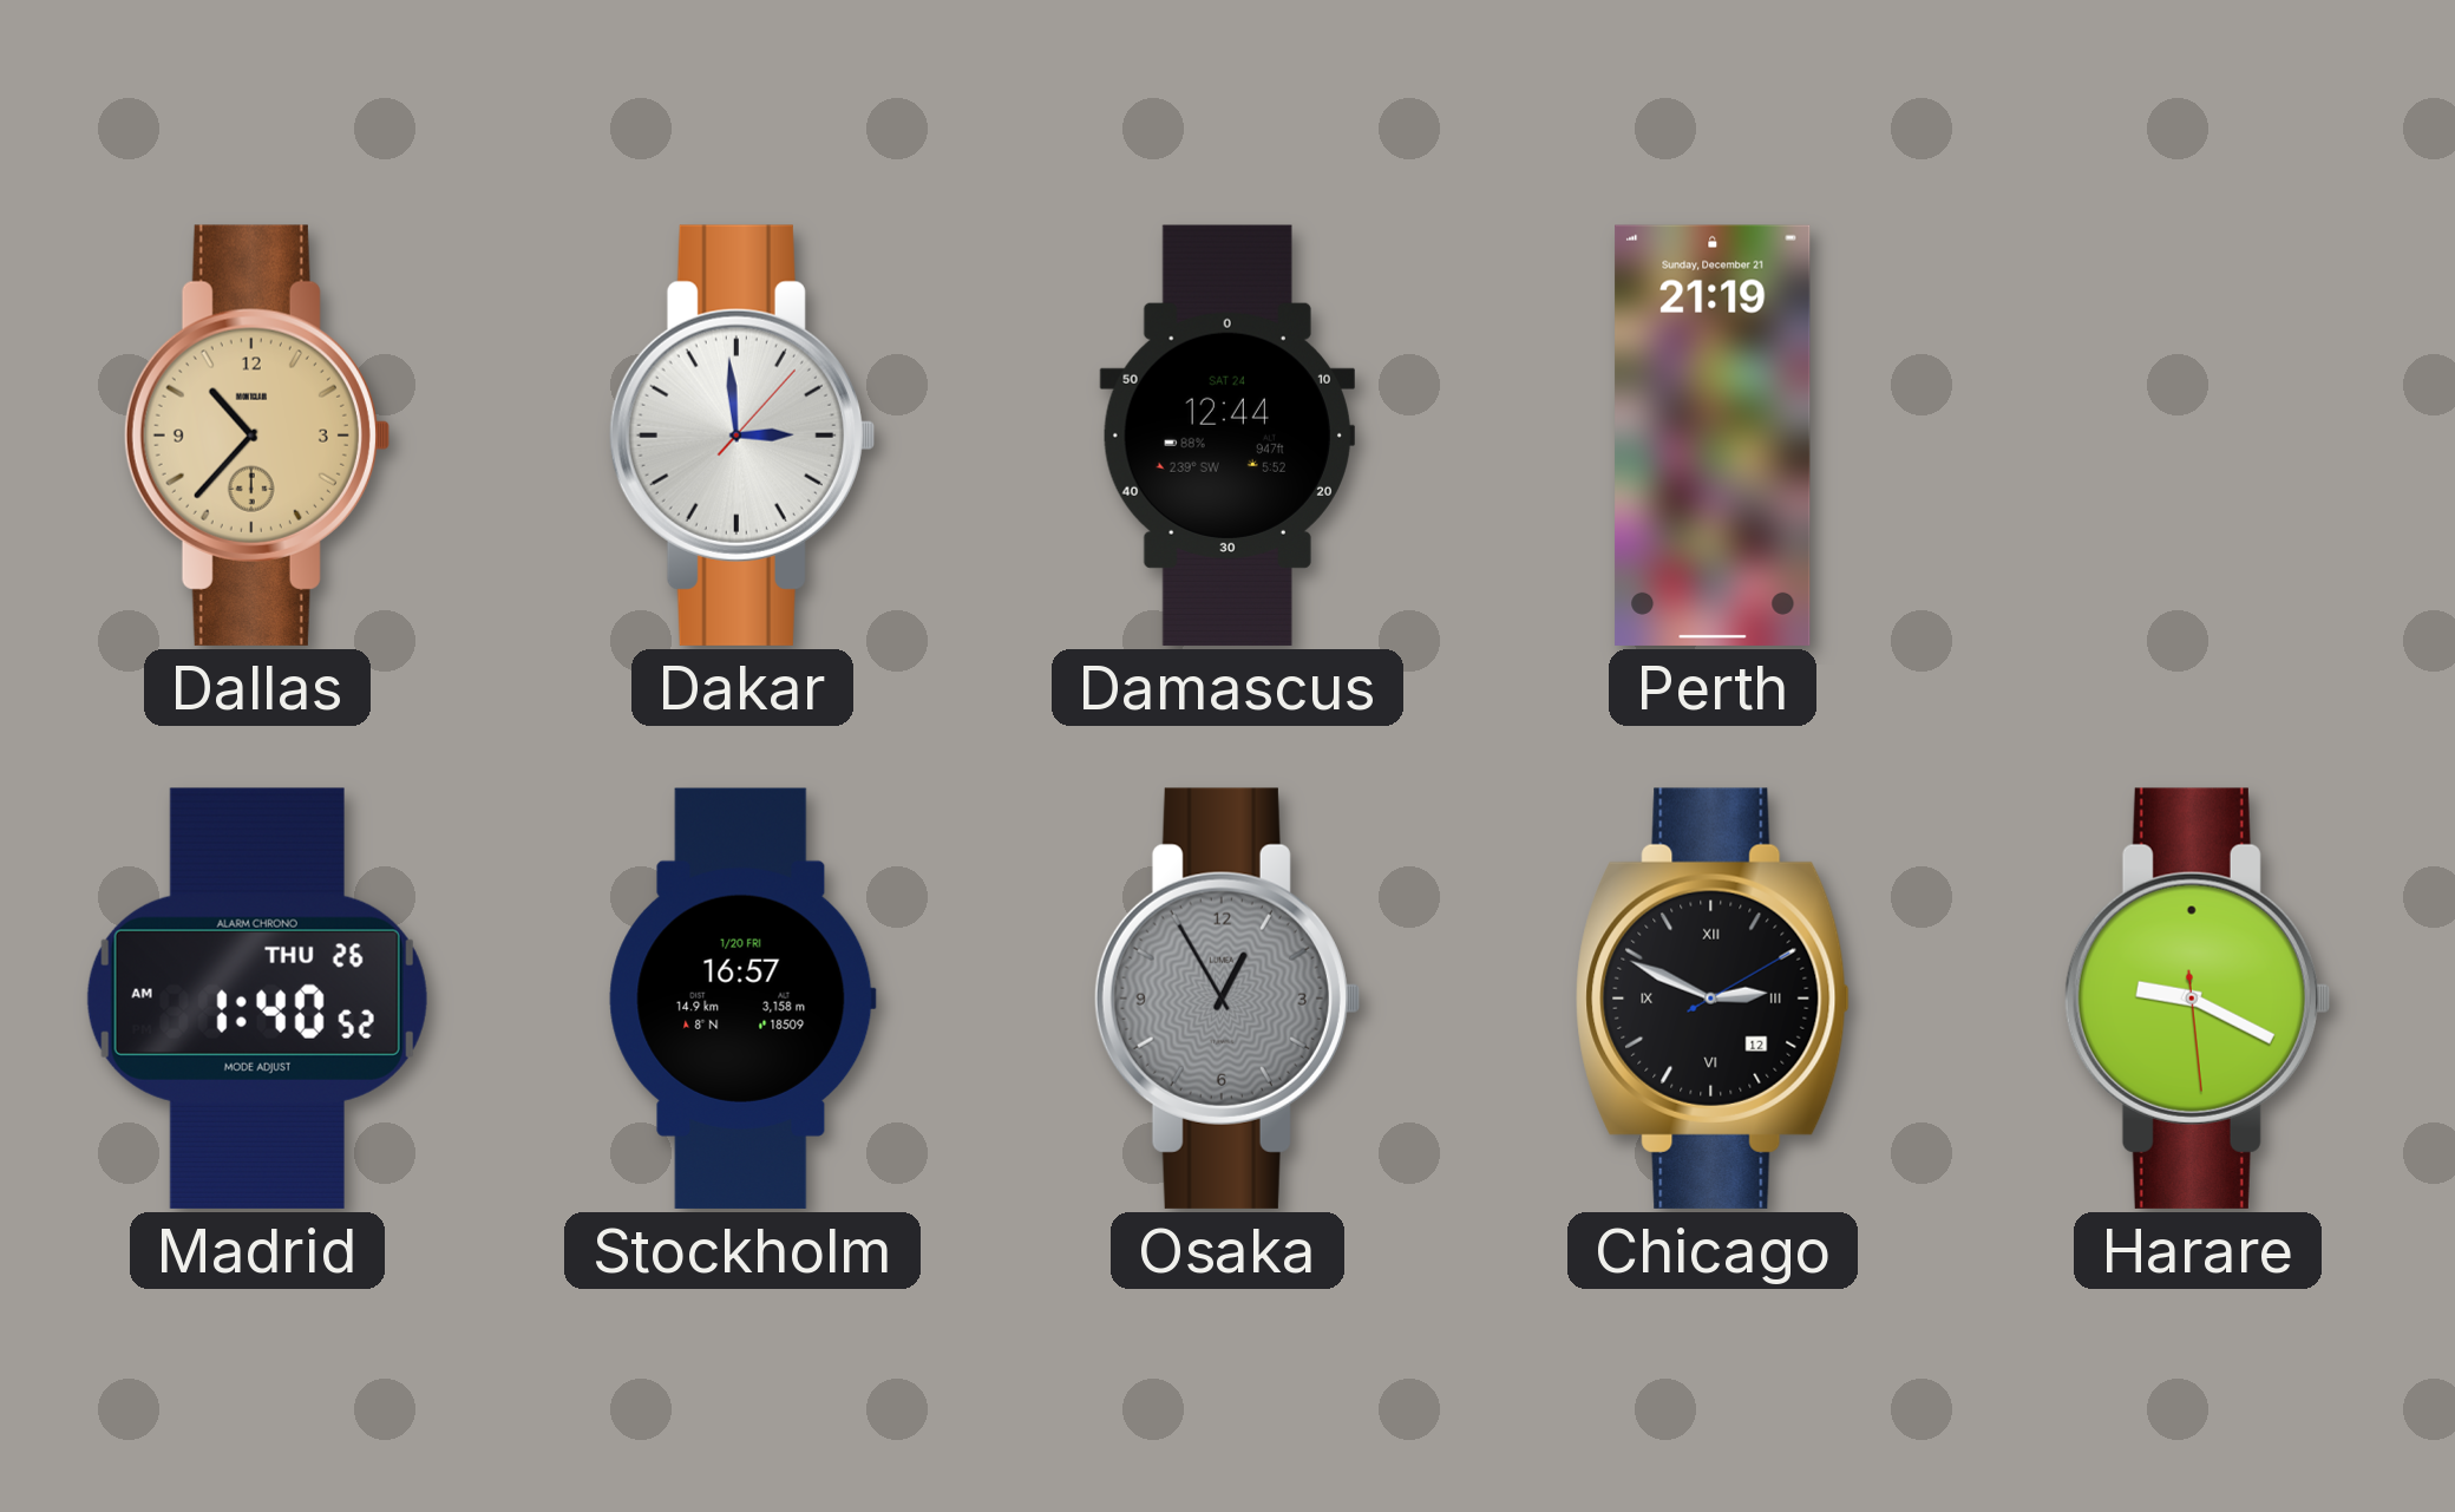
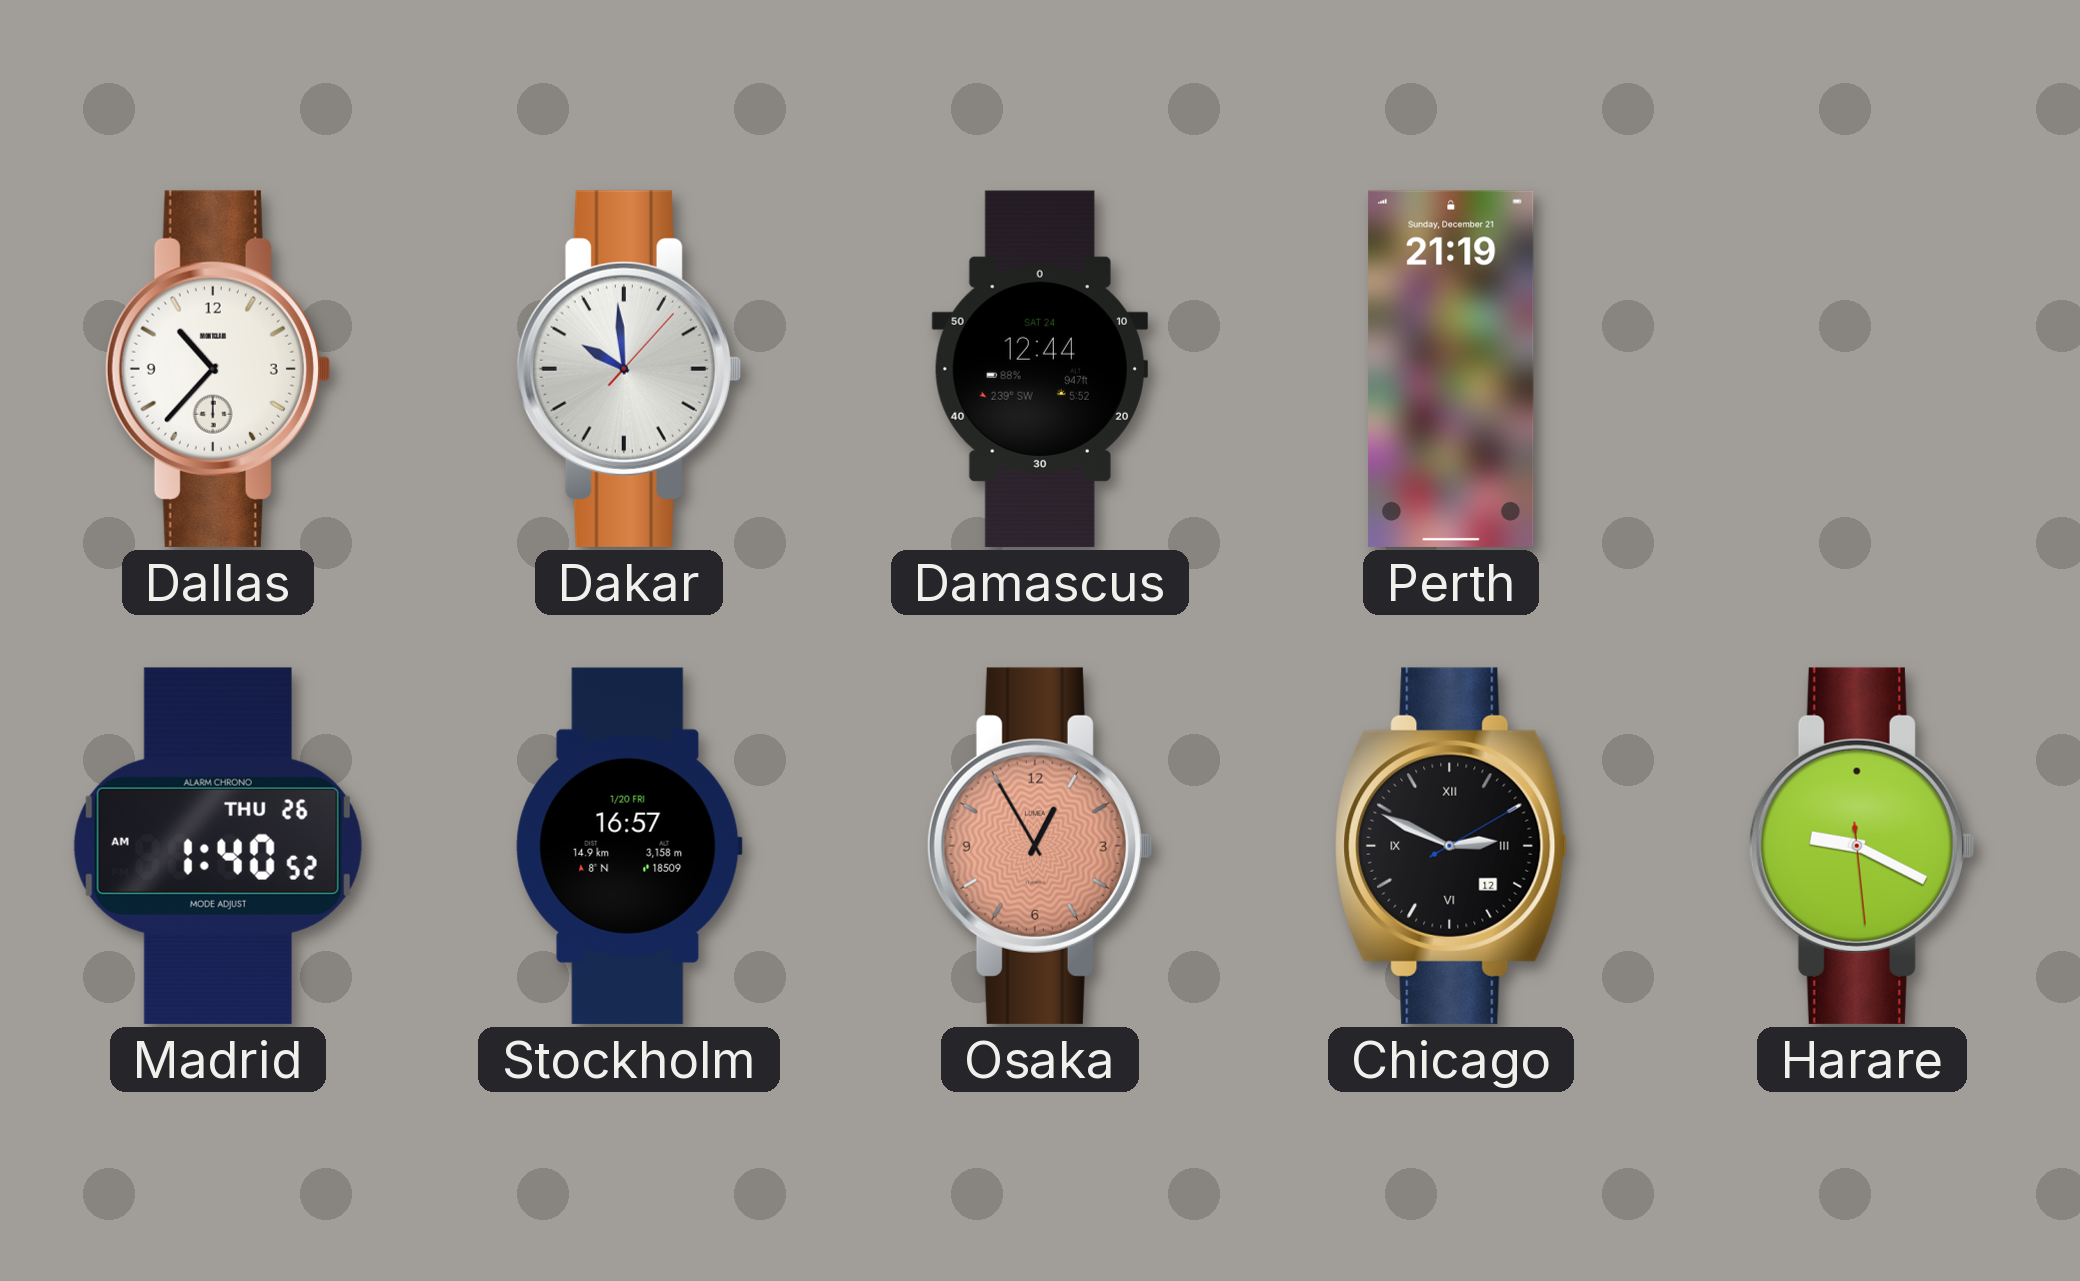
Dallas dial: champagne -> white
Dakar: 2:59 -> 9:59
Osaka dial: grey -> salmon
